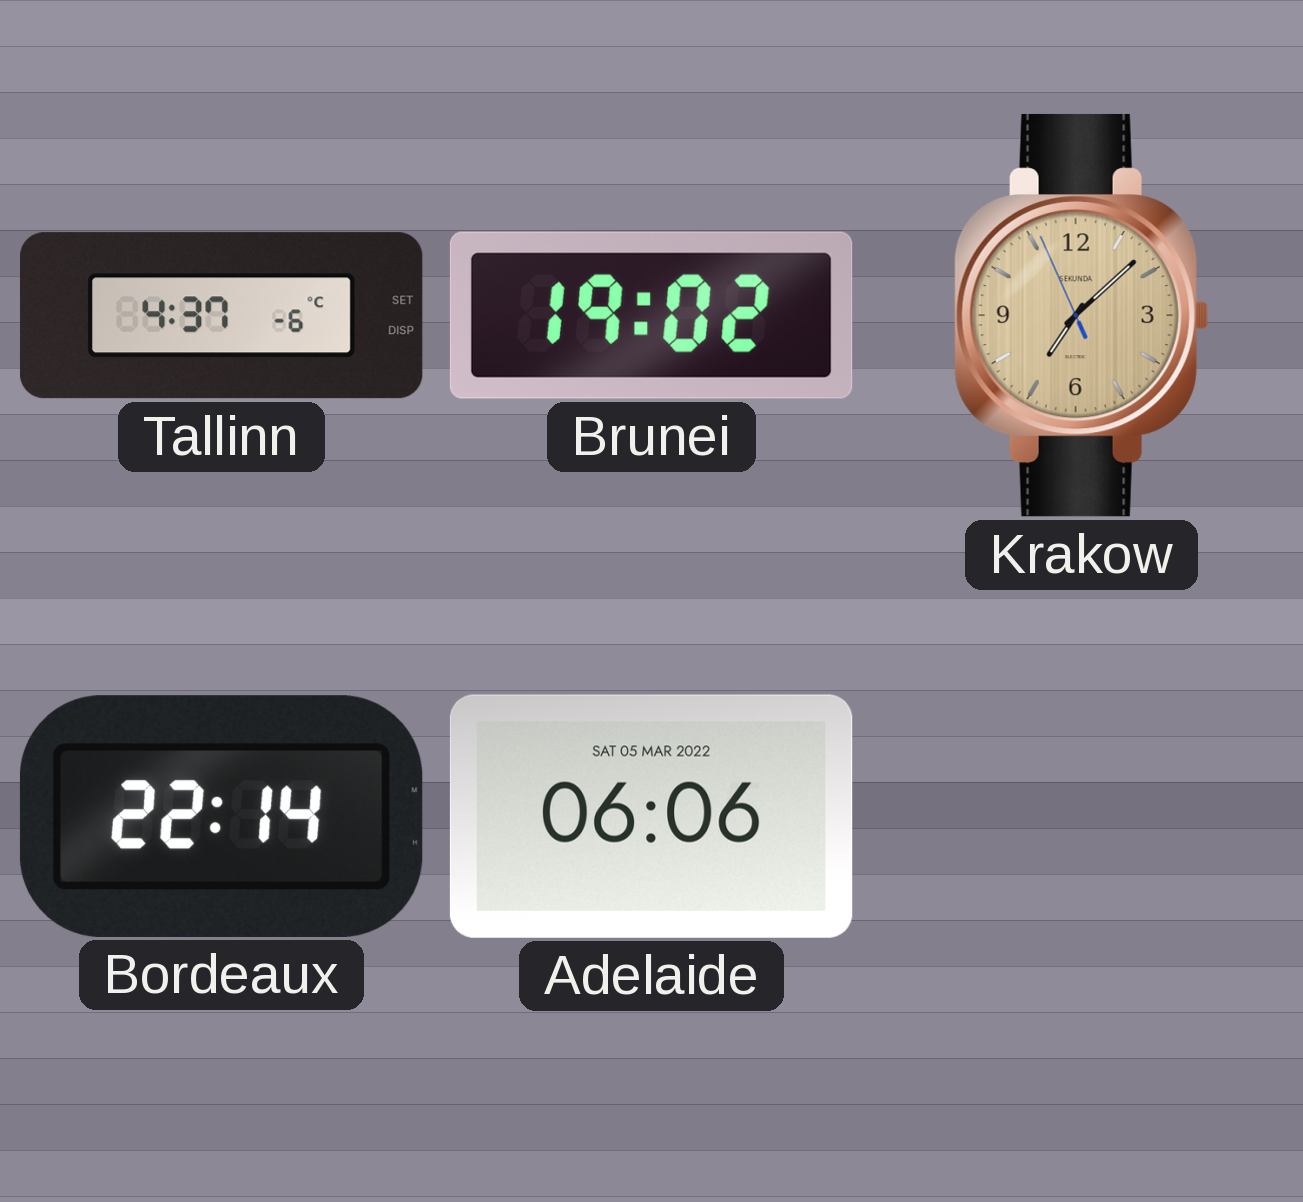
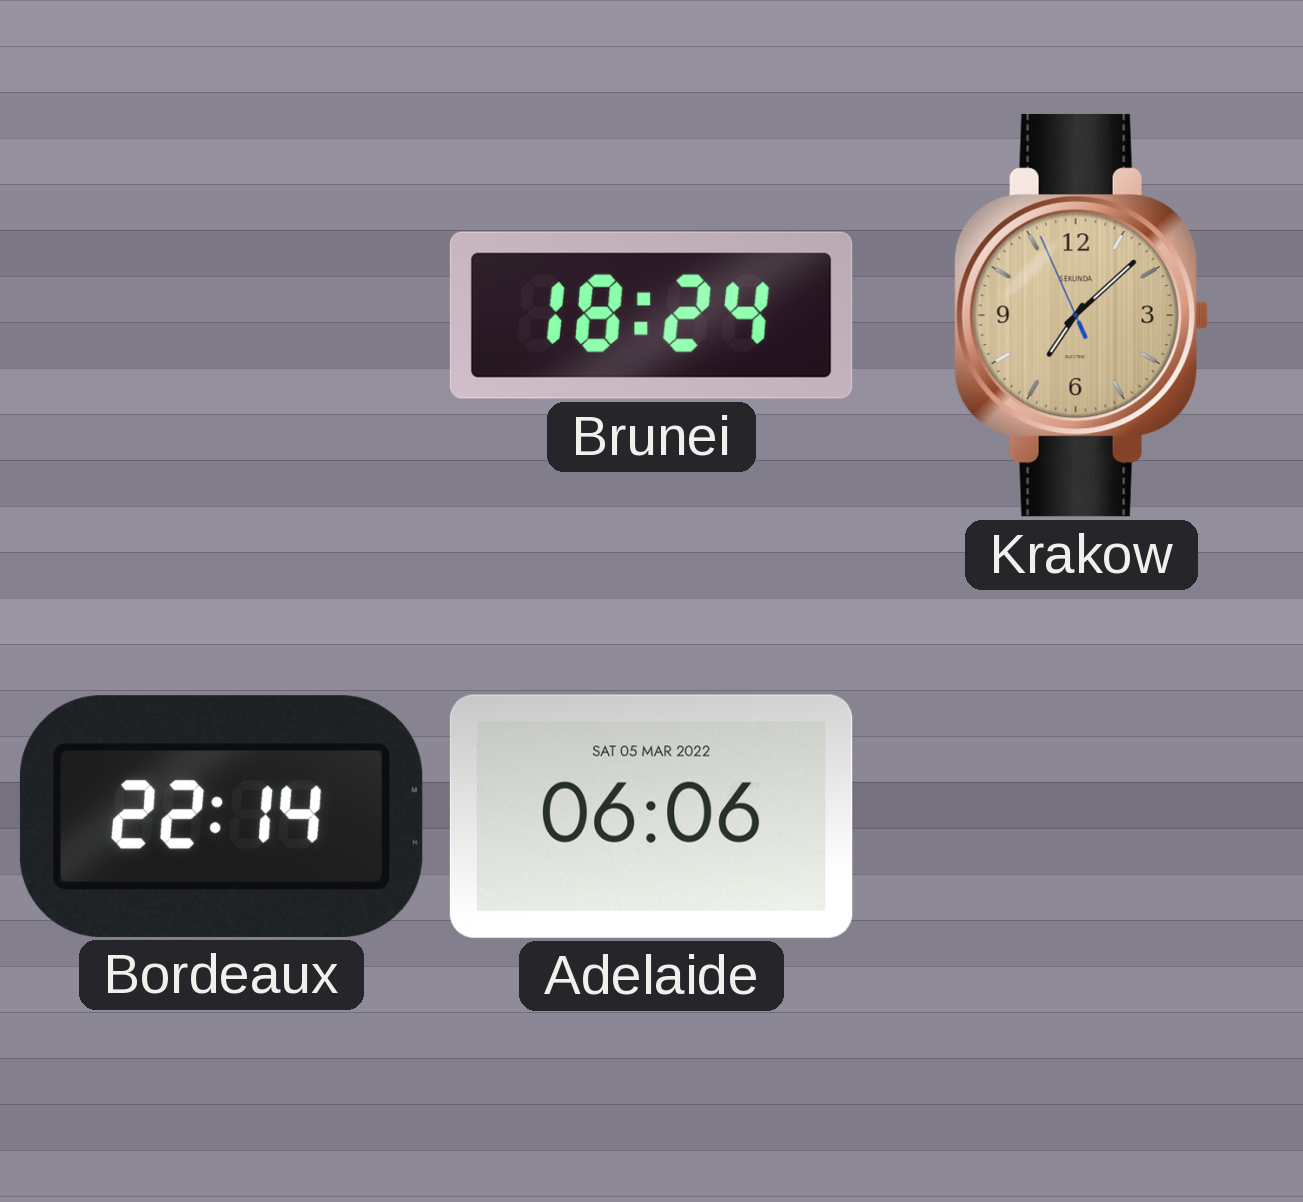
Tallinn: 4:37 -> none
Brunei: 19:02 -> 18:24
